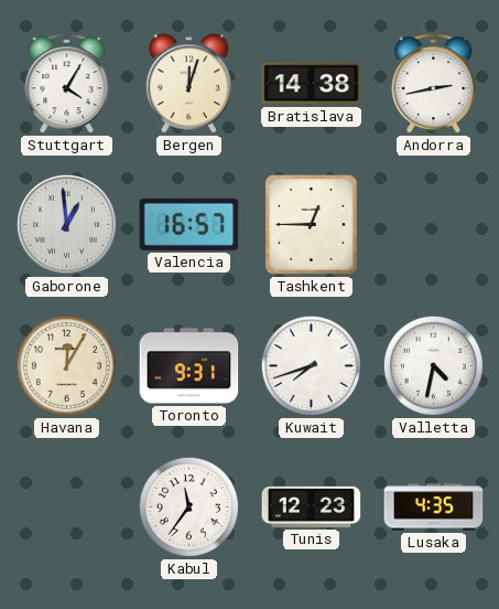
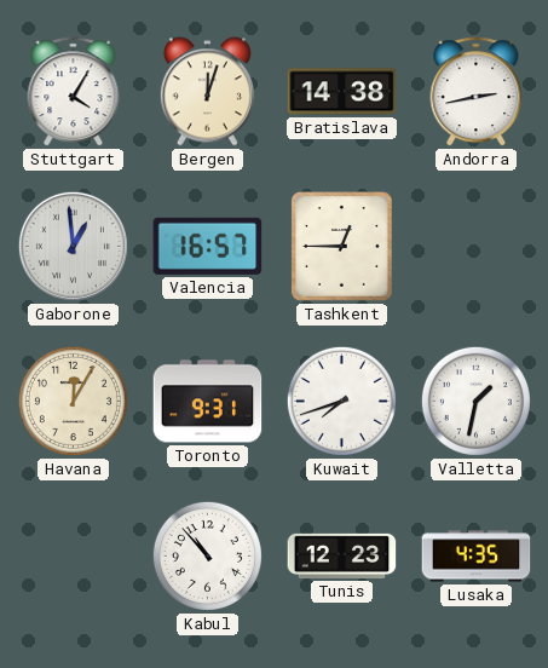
Valletta: 4:32 -> 1:32
Kabul: 11:36 -> 10:53
